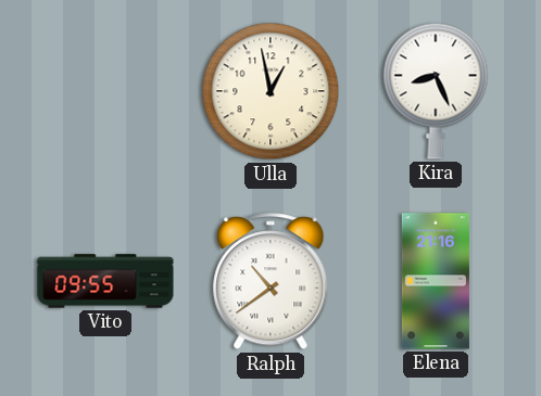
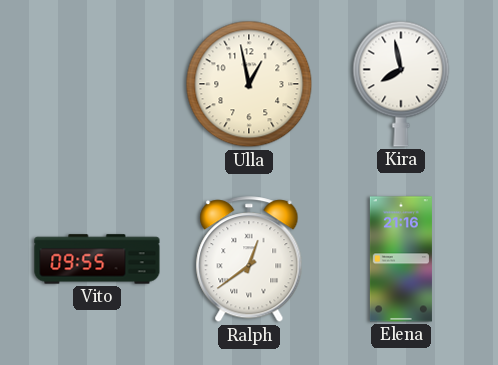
Kira: 8:26 -> 7:58
Ralph: 10:39 -> 12:39
